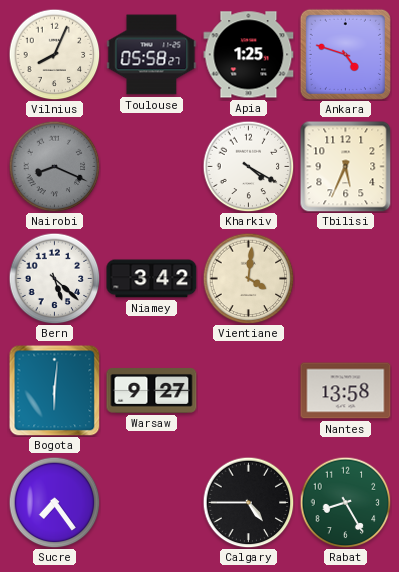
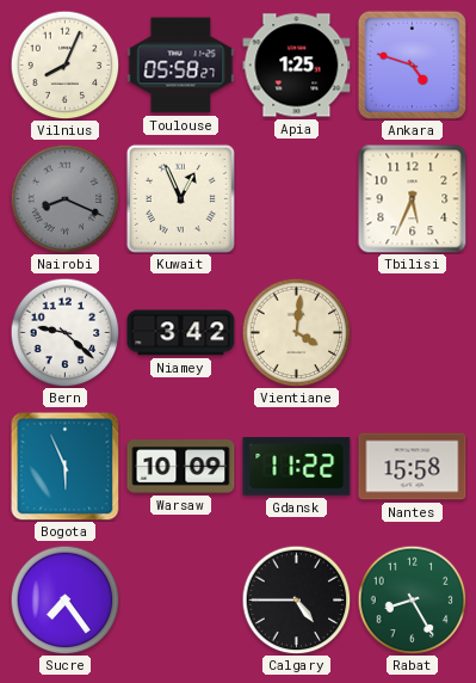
Kuwait: none -> 12:56
Kharkiv: 4:20 -> none
Bern: 5:22 -> 9:22
Bogota: 6:01 -> 5:56
Warsaw: 9:27 -> 10:09
Gdansk: none -> 11:22
Nantes: 13:58 -> 15:58
